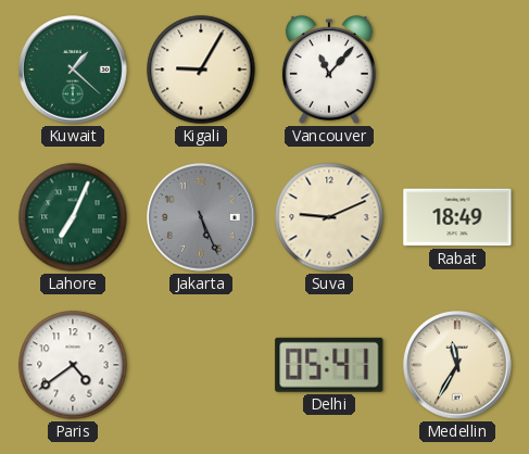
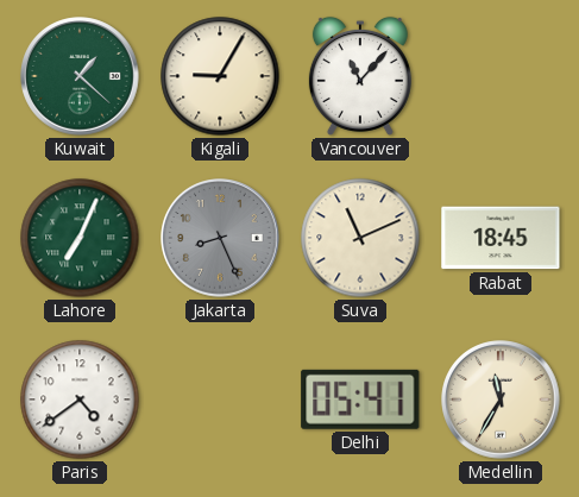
Jakarta: 5:26 -> 8:26
Suva: 9:11 -> 11:11
Rabat: 18:49 -> 18:45
